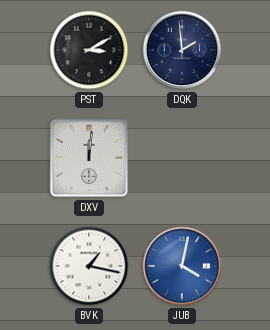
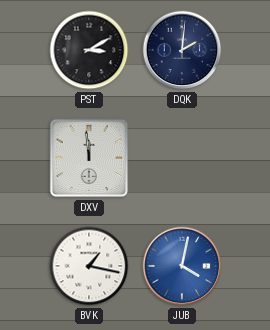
DQK: 1:59 -> 2:01
DXV: 12:01 -> 11:59
